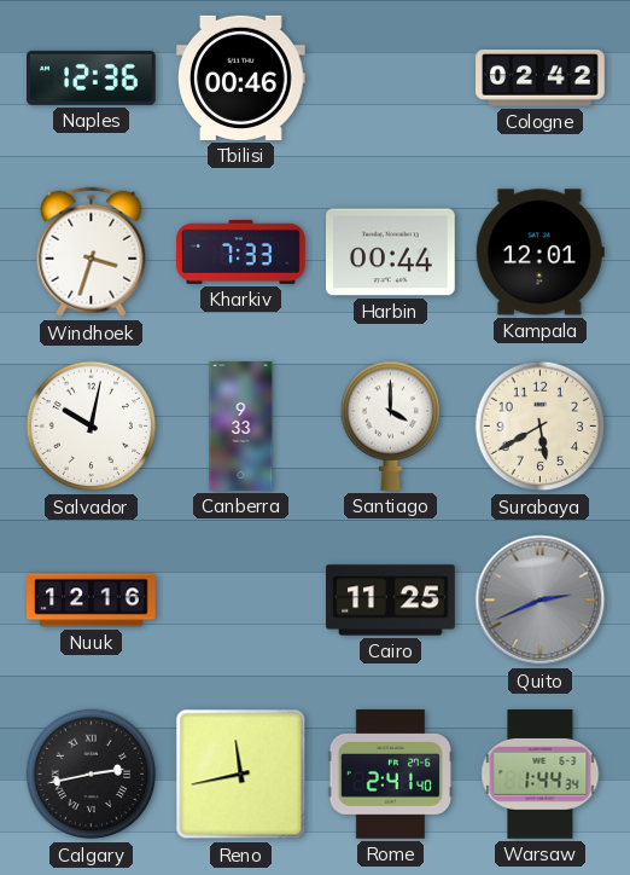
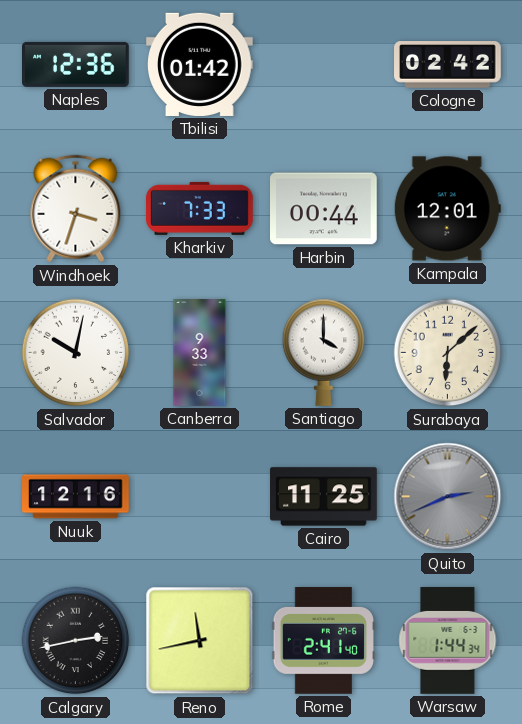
Tbilisi: 00:46 -> 01:42
Surabaya: 5:40 -> 6:08
